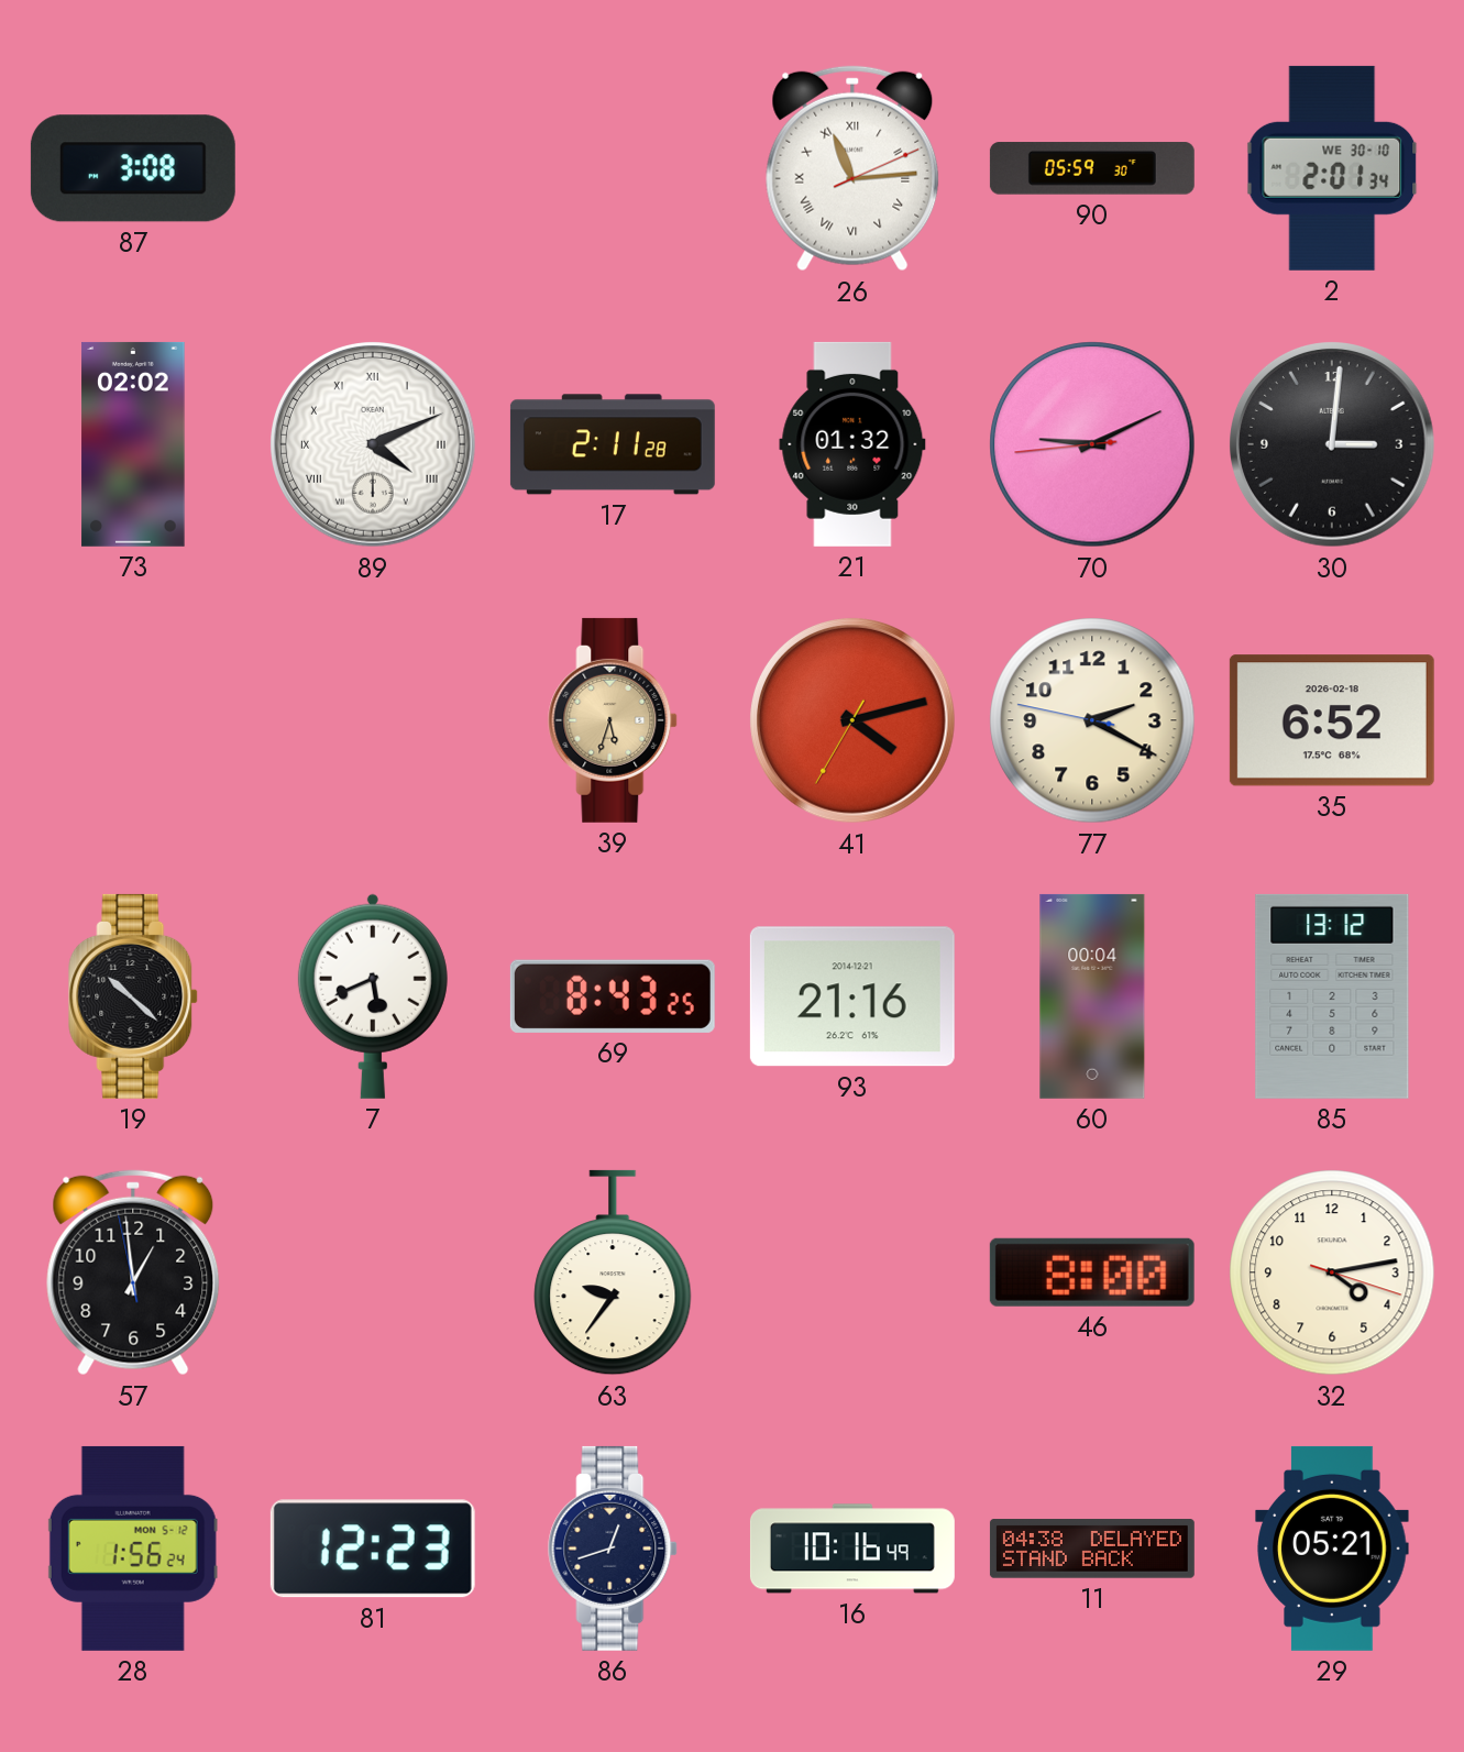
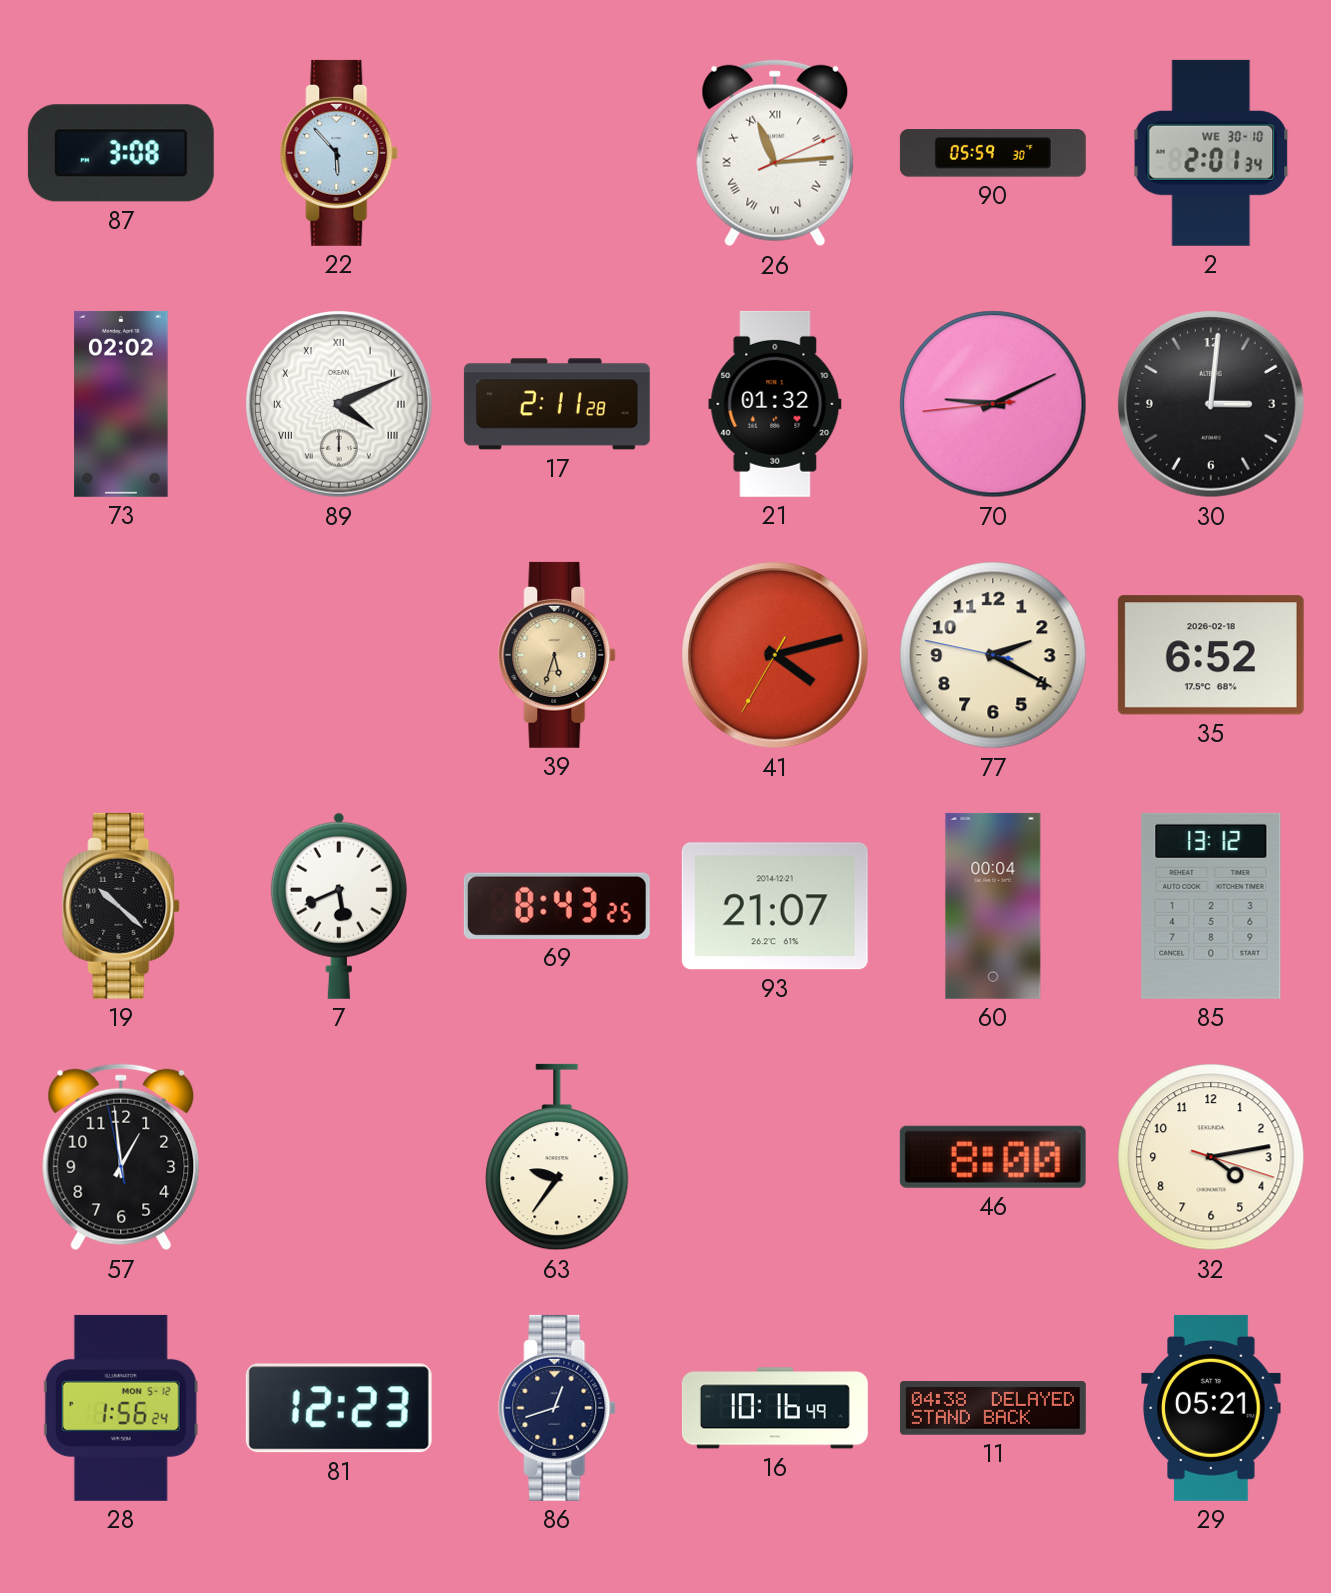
22: none -> 5:53
93: 21:16 -> 21:07
